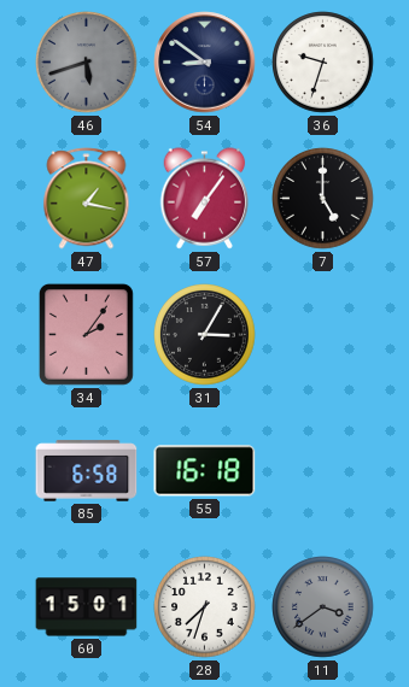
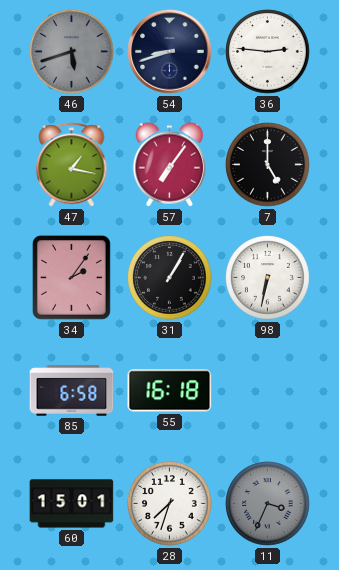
54: 8:51 -> 8:42
36: 9:33 -> 2:46
31: 3:05 -> 1:05
98: none -> 6:32
11: 3:39 -> 3:34
